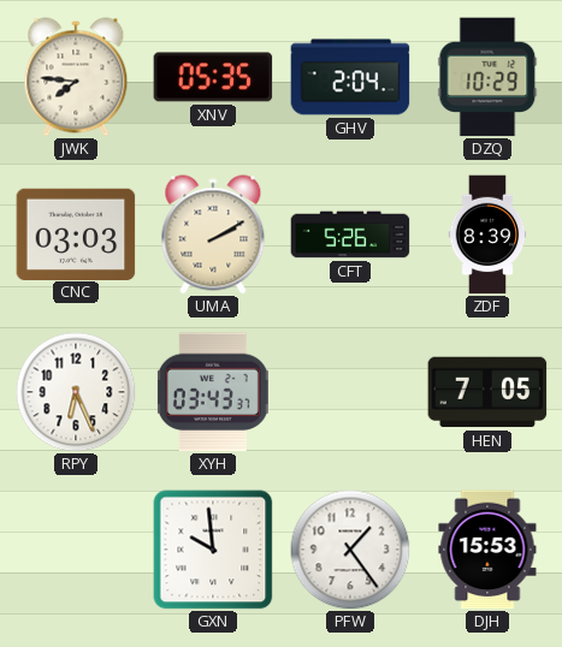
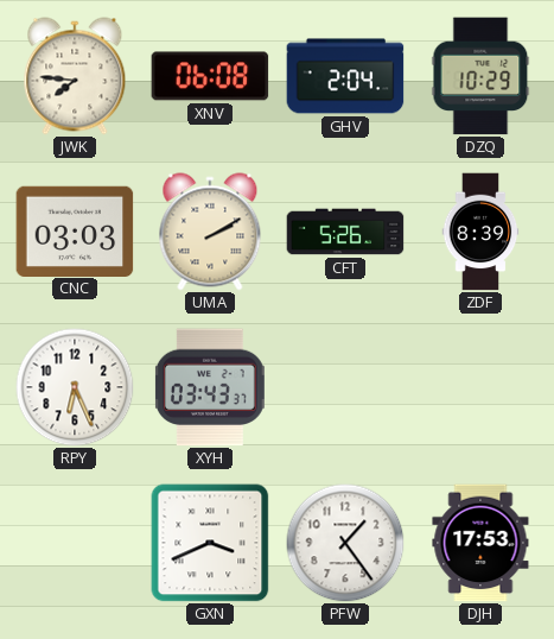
XNV: 05:35 -> 06:08
HEN: 7:05 -> none
GXN: 9:59 -> 3:41
DJH: 15:53 -> 17:53
